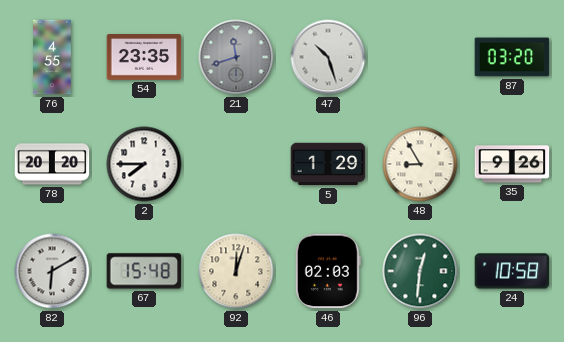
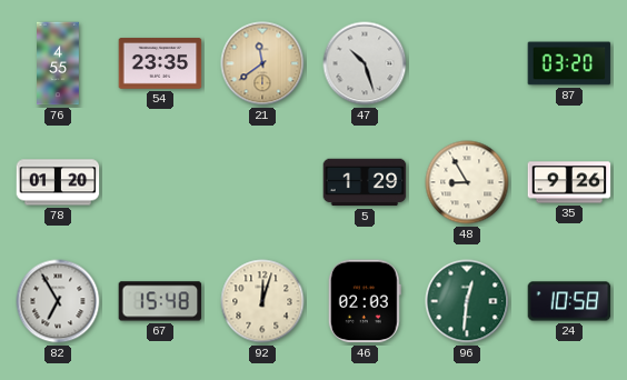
21: 11:42 -> 11:39
21 dial: grey -> champagne
78: 20:20 -> 01:20
2: 7:45 -> none
82: 6:10 -> 6:55
